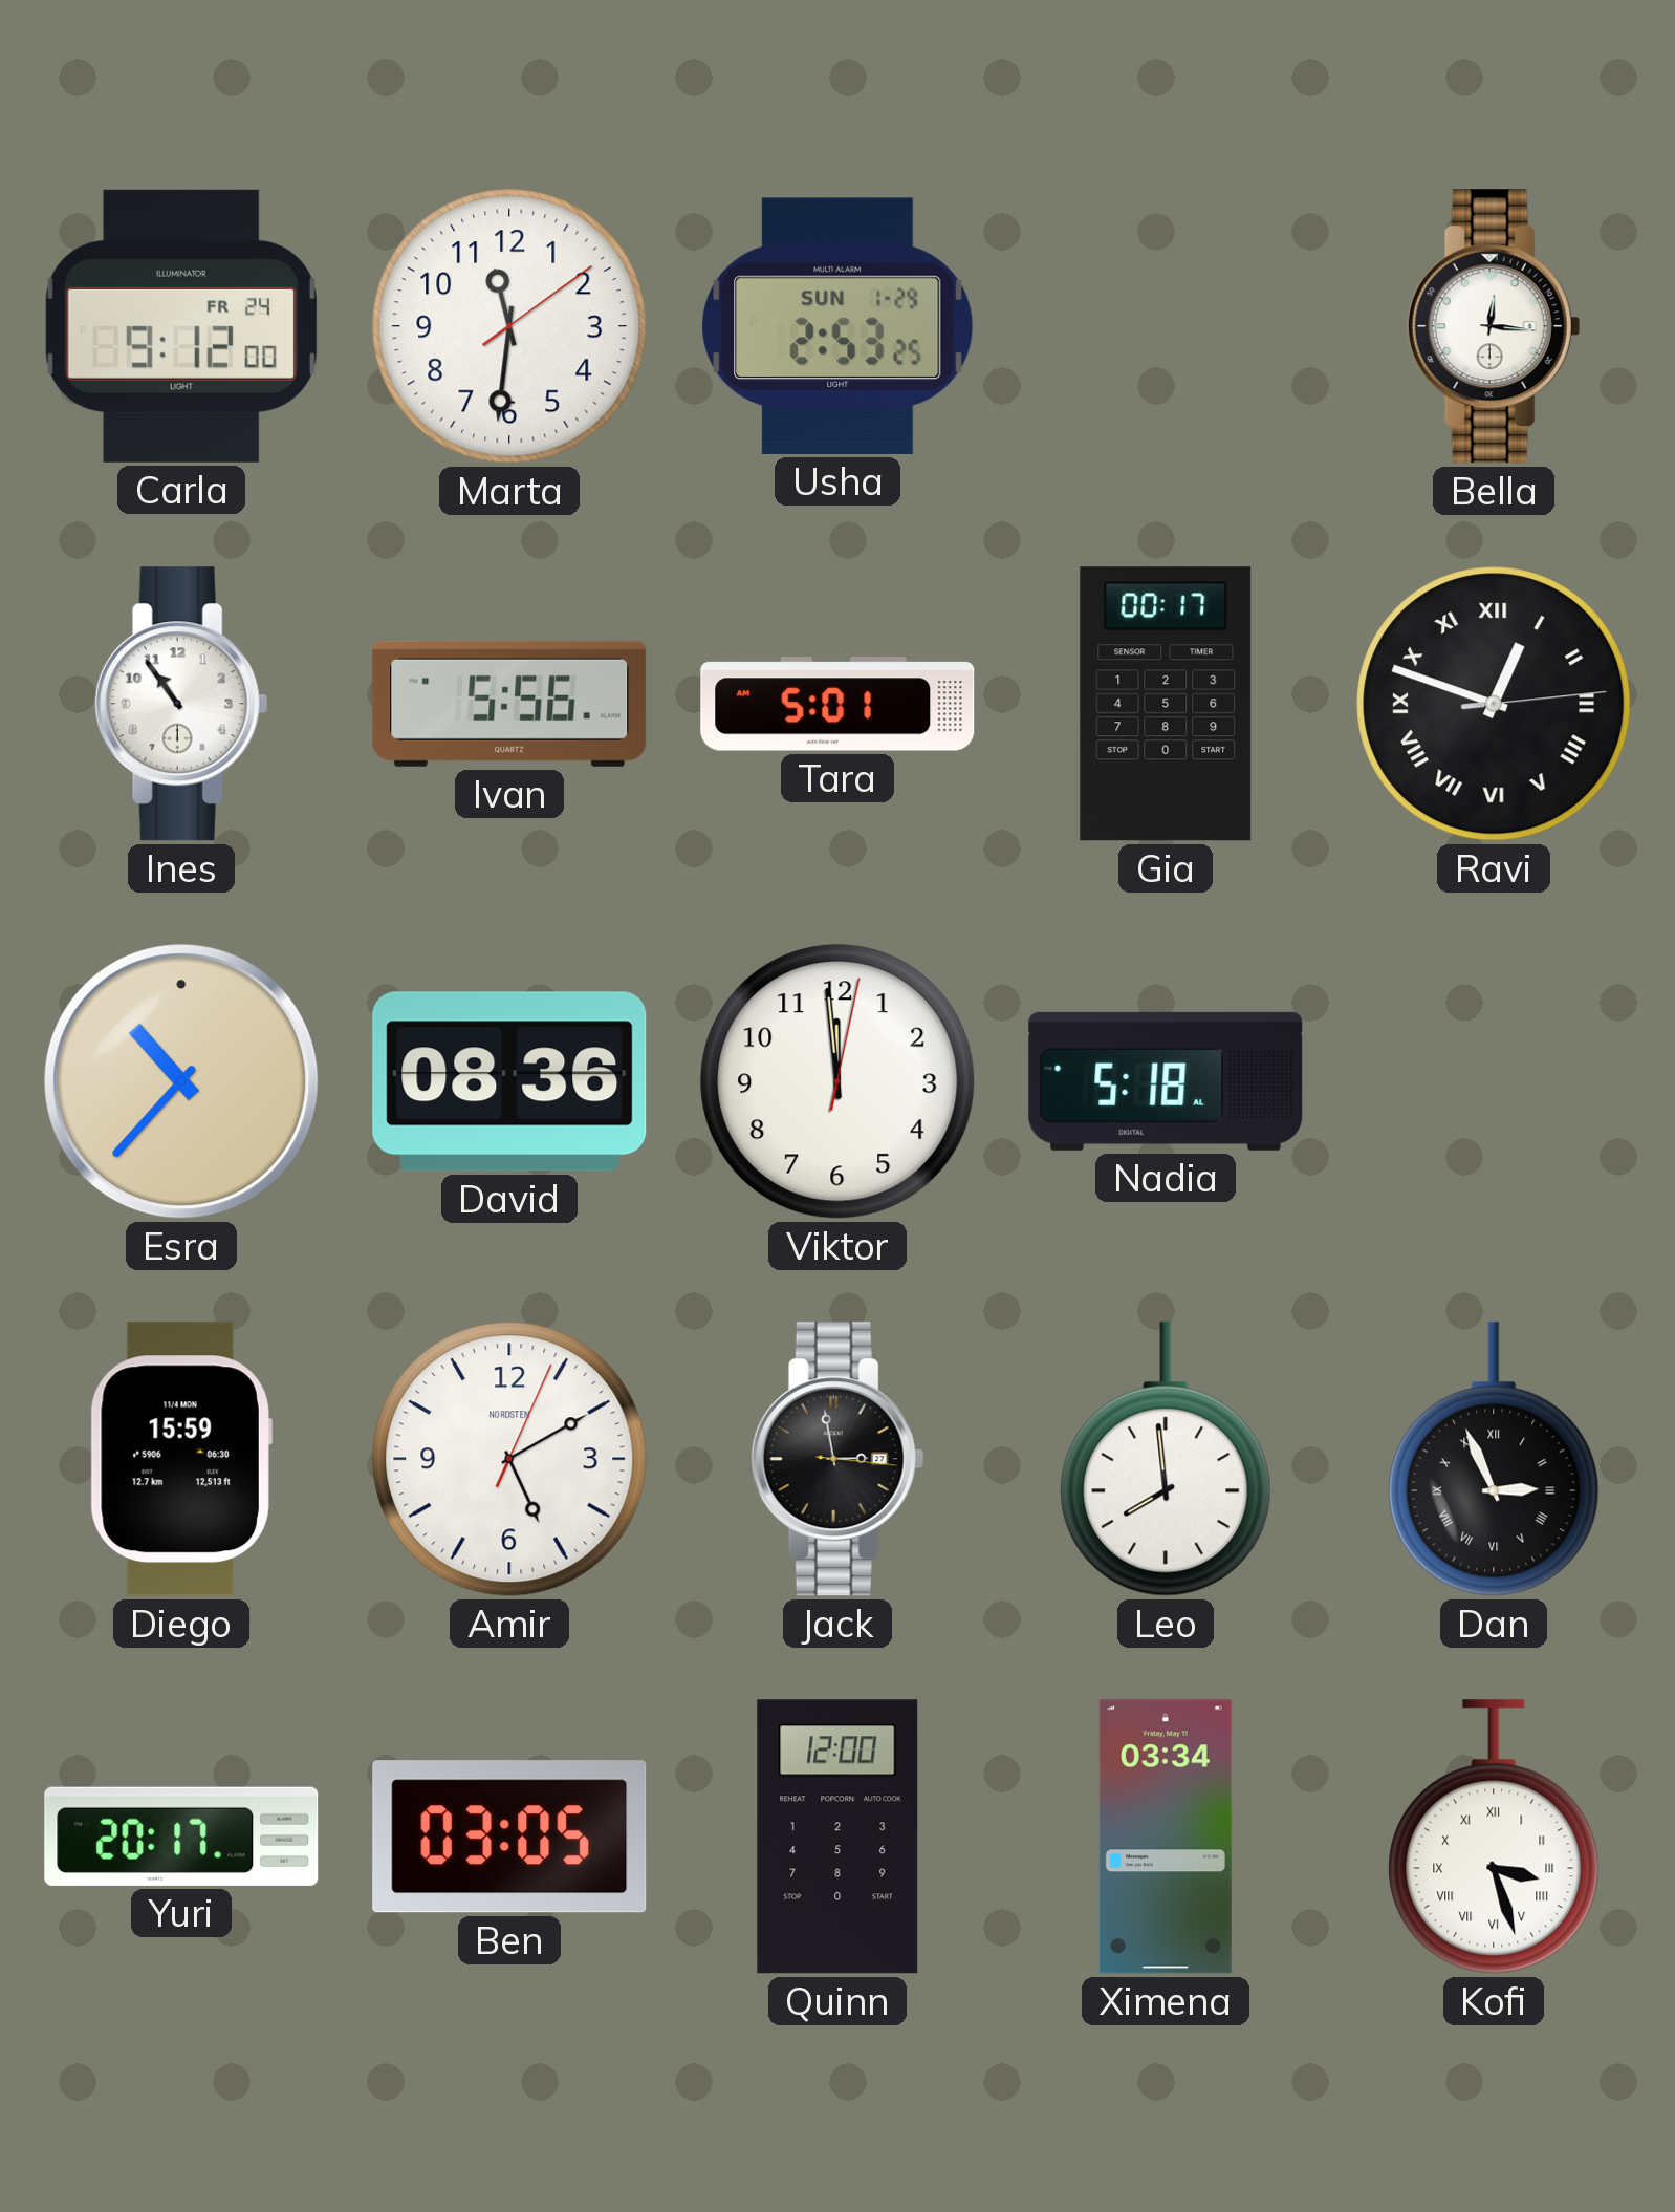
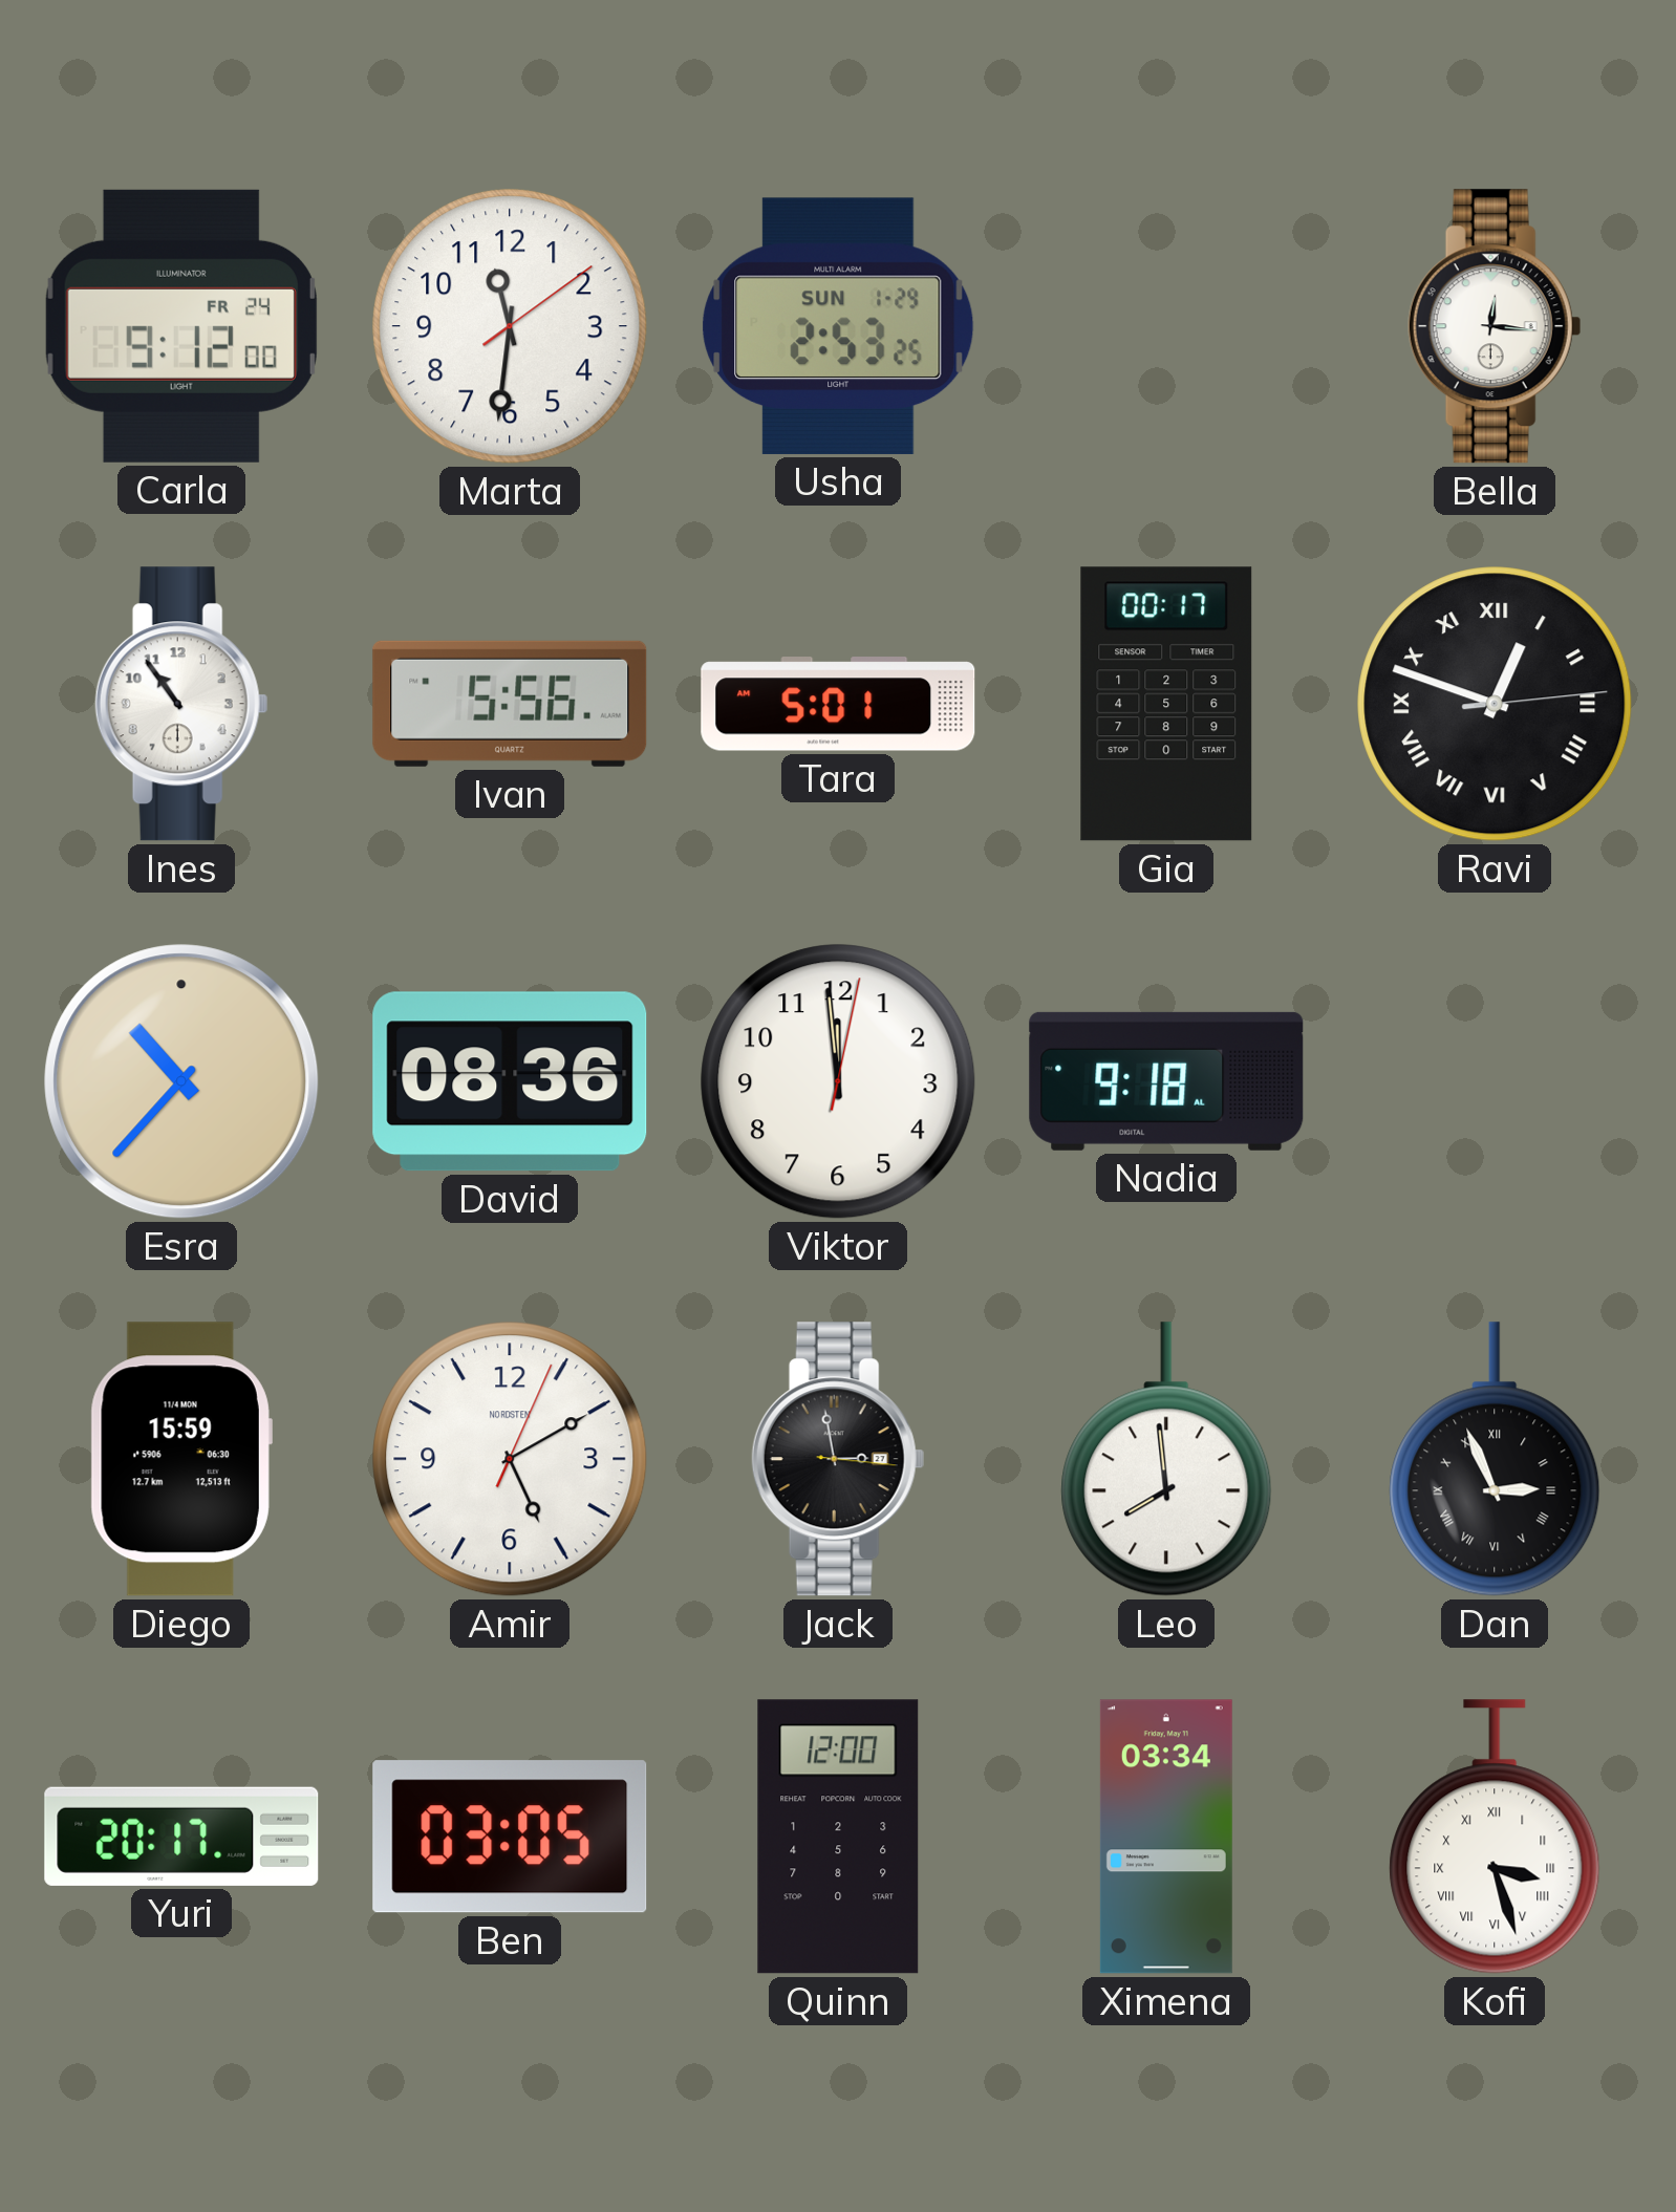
Nadia: 5:18 -> 9:18
